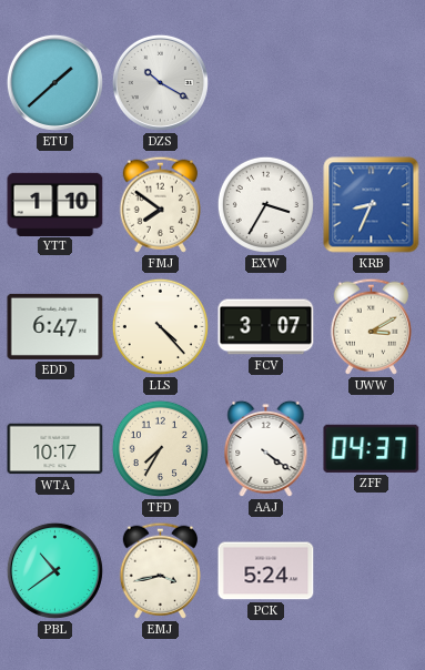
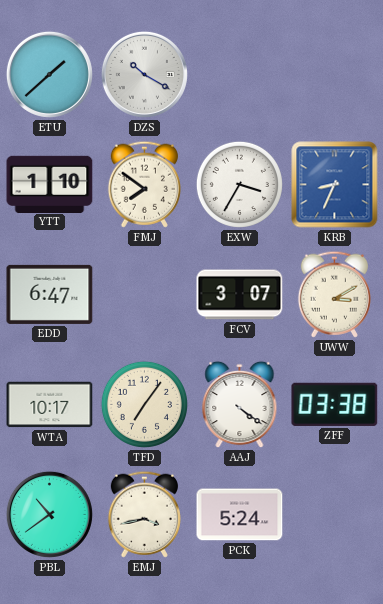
LLS: 4:23 -> none
TFD: 7:35 -> 7:06
ZFF: 04:37 -> 03:38
